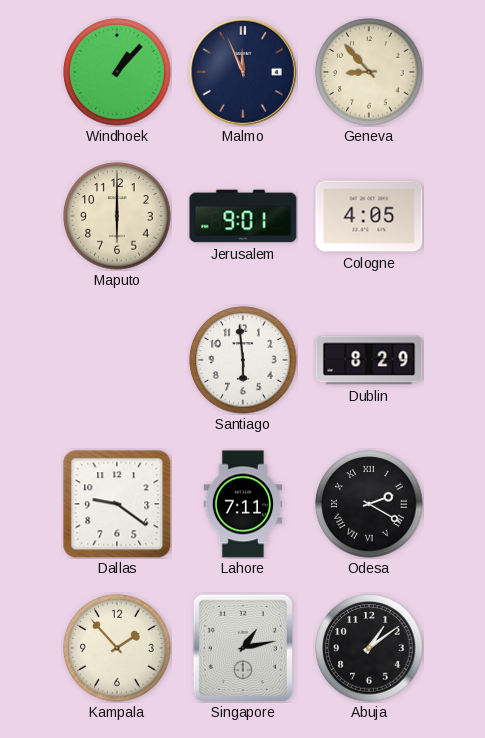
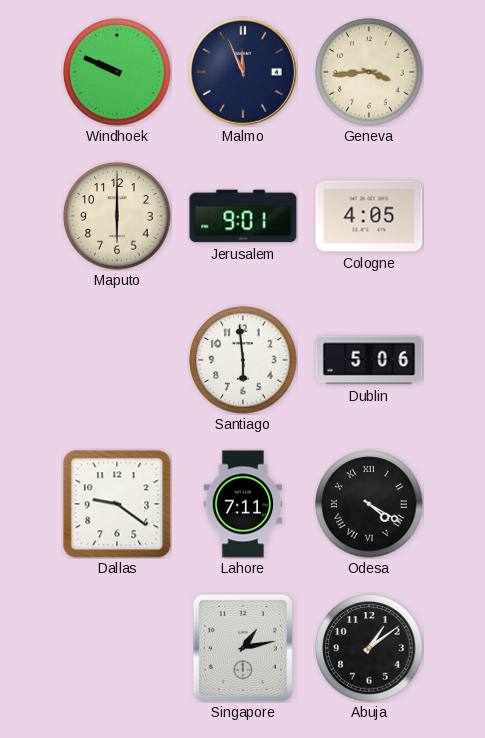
Windhoek: 1:07 -> 9:49
Geneva: 8:53 -> 3:44
Dublin: 8:29 -> 5:06
Odesa: 2:20 -> 4:20
Kampala: 1:53 -> none
